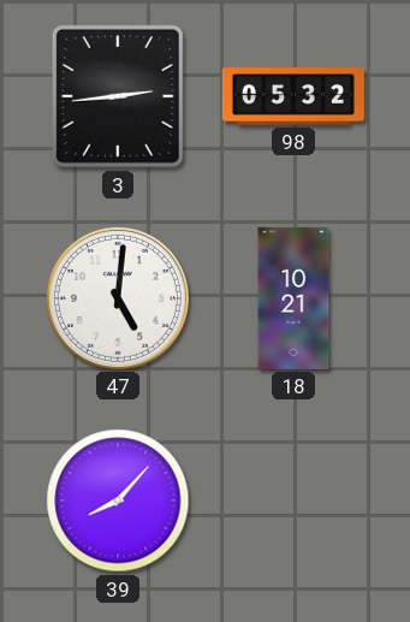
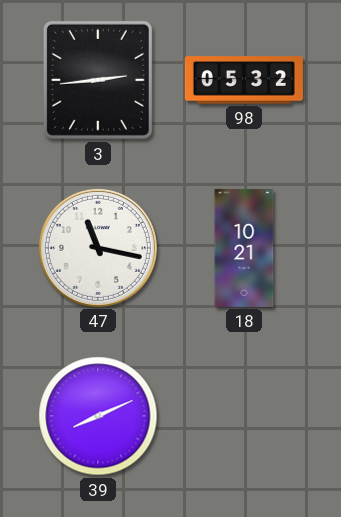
47: 5:01 -> 11:17
39: 8:07 -> 8:11
